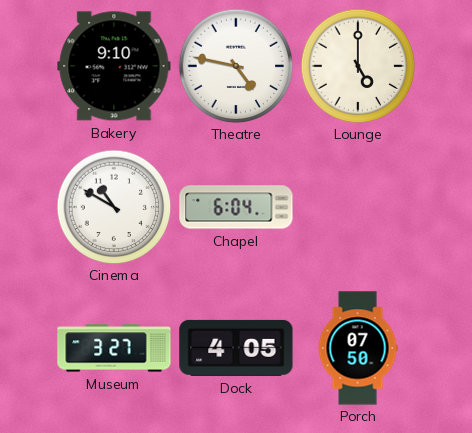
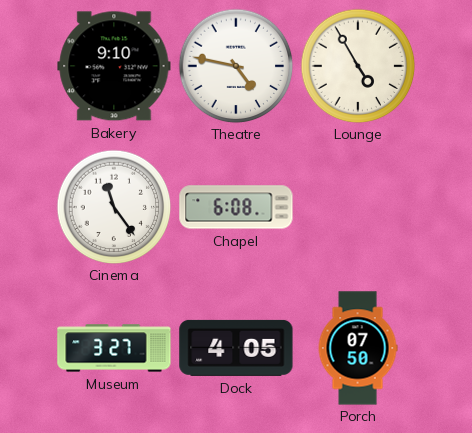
Lounge: 5:00 -> 4:55
Cinema: 10:50 -> 11:24
Chapel: 6:04 -> 6:08
